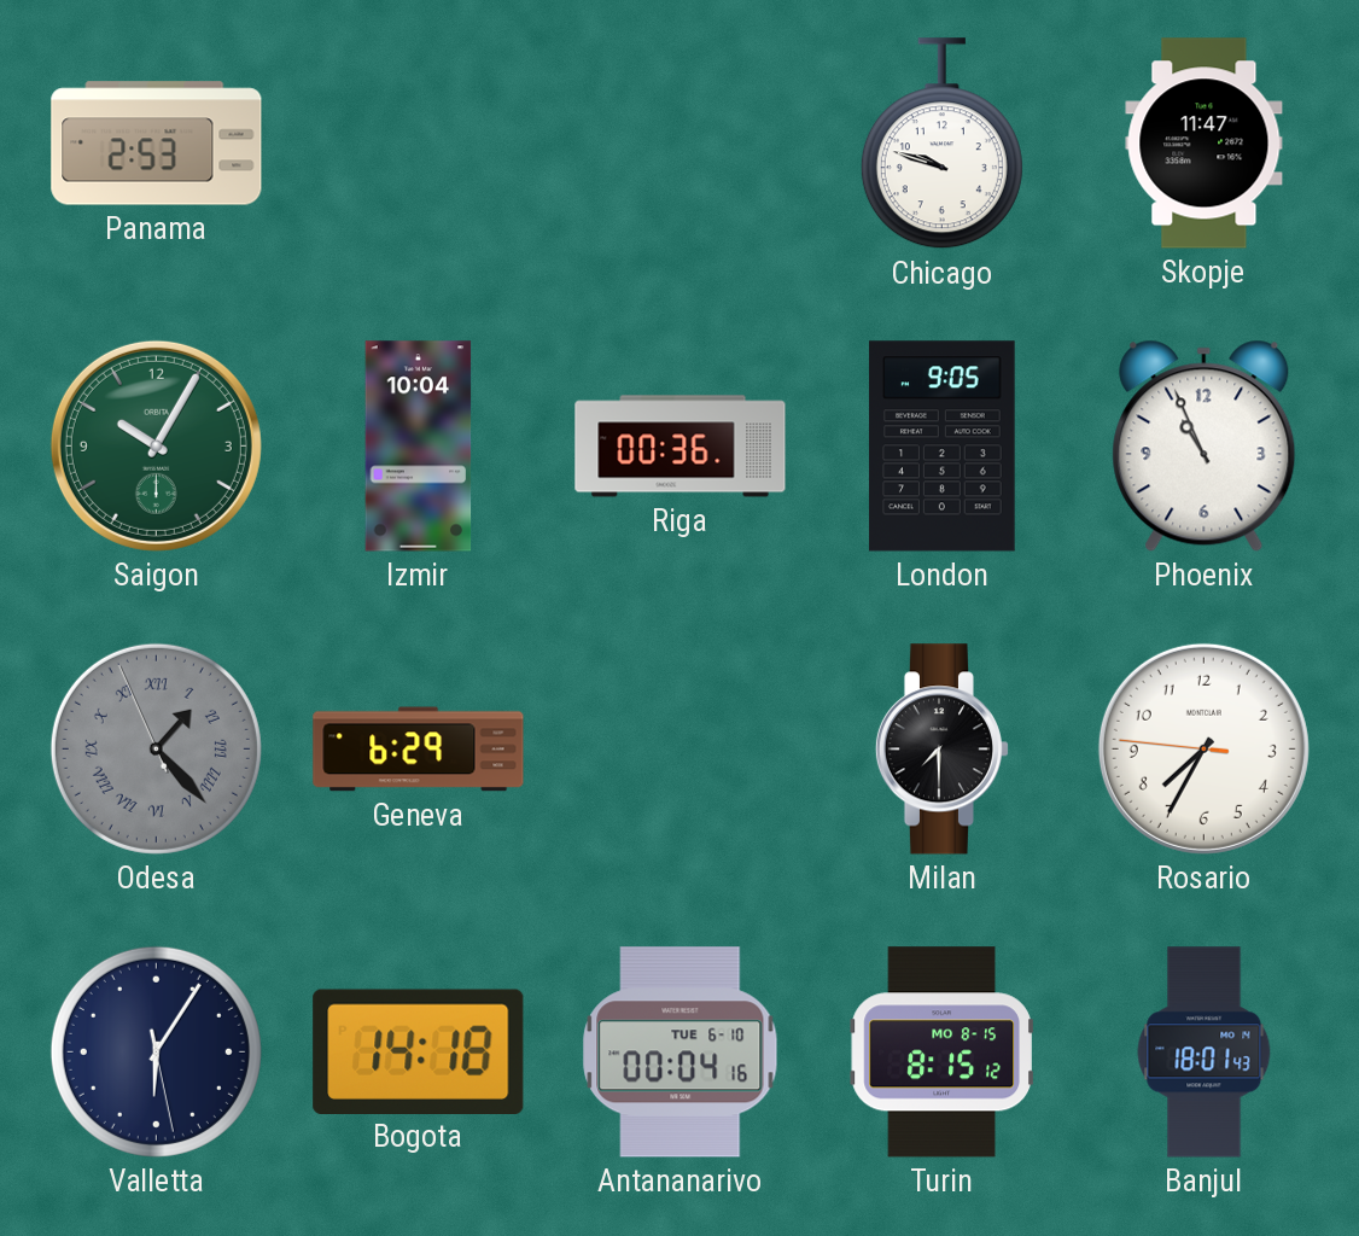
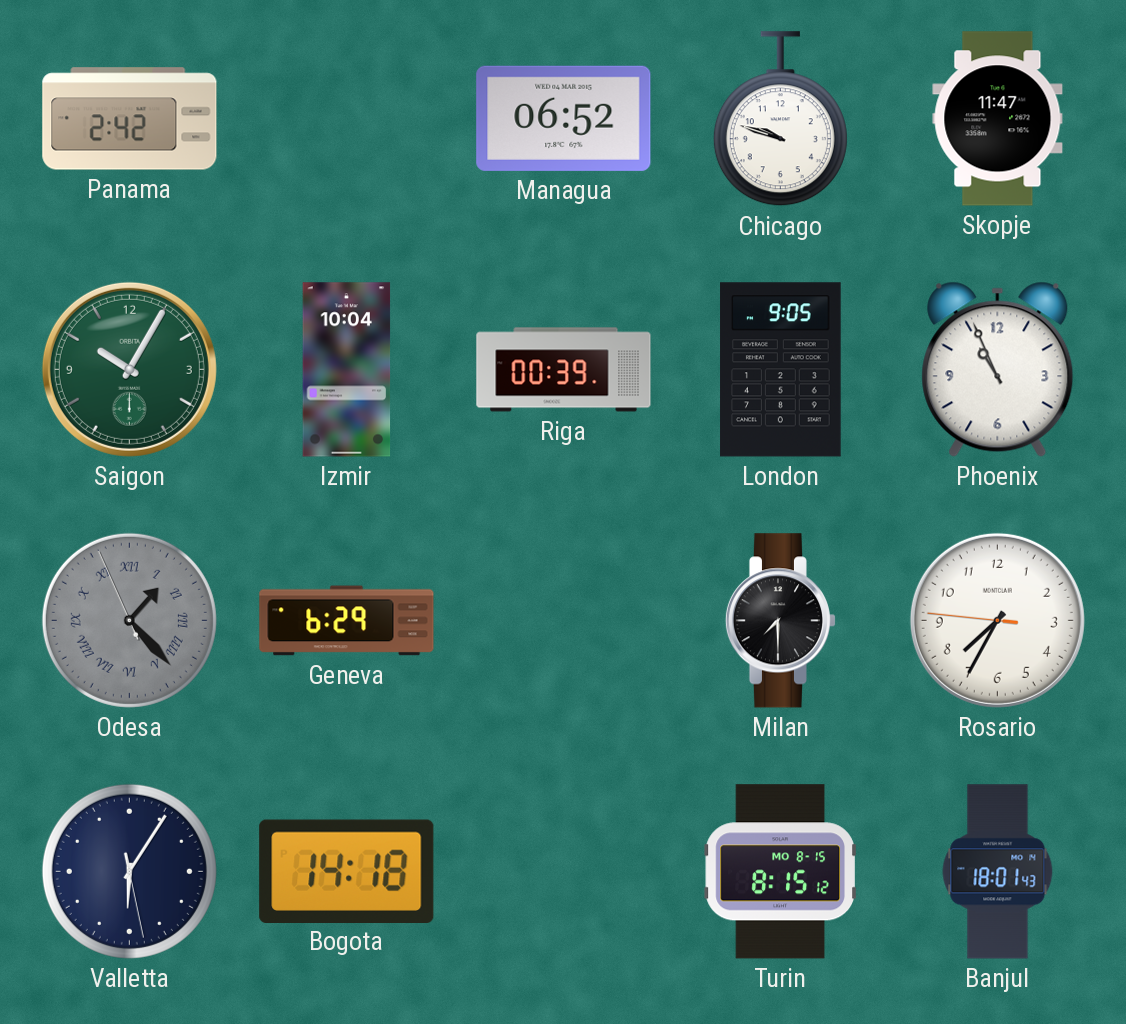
Panama: 2:53 -> 2:42
Managua: none -> 06:52
Riga: 00:36 -> 00:39
Antananarivo: 00:04 -> none
